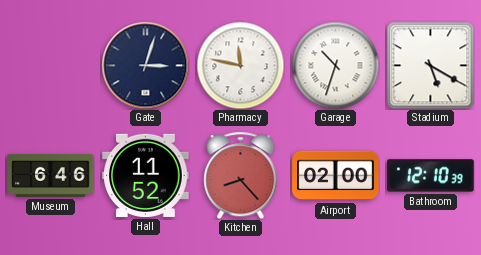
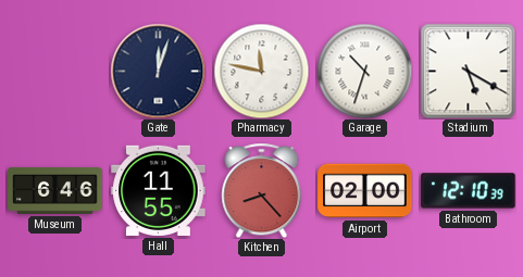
Gate: 3:03 -> 12:03
Hall: 11:52 -> 11:55
